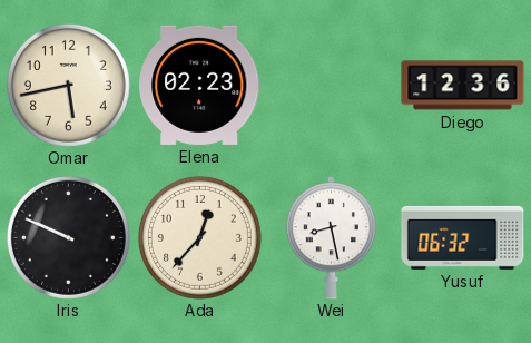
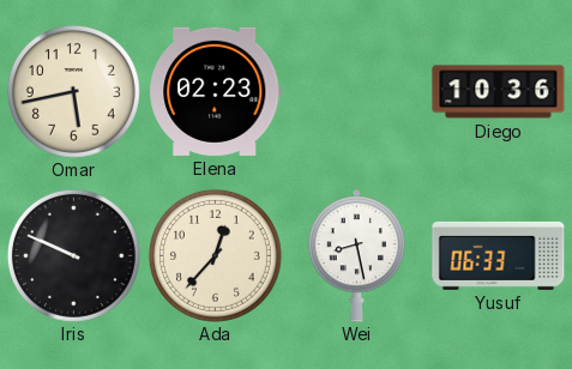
Diego: 12:36 -> 10:36
Yusuf: 06:32 -> 06:33
